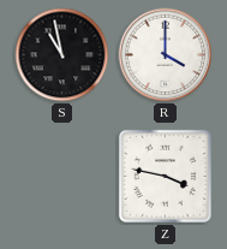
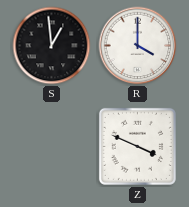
S: 10:58 -> 12:59
Z: 3:47 -> 3:49
